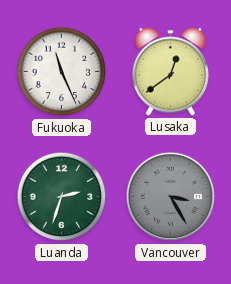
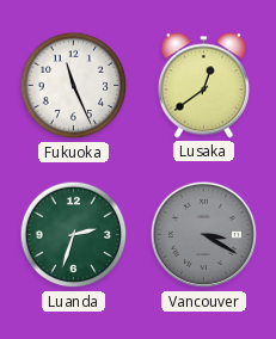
Vancouver: 3:25 -> 3:20
